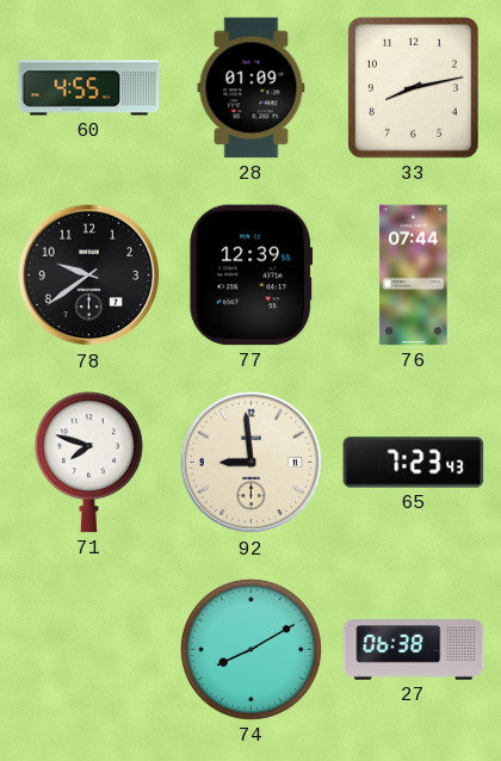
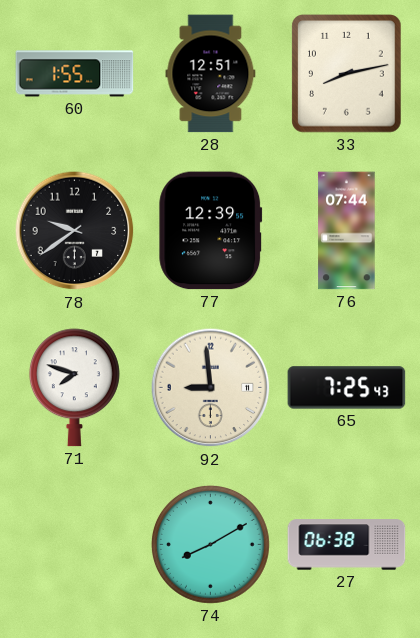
60: 4:55 -> 1:55
28: 01:09 -> 12:51
65: 7:23 -> 7:25
